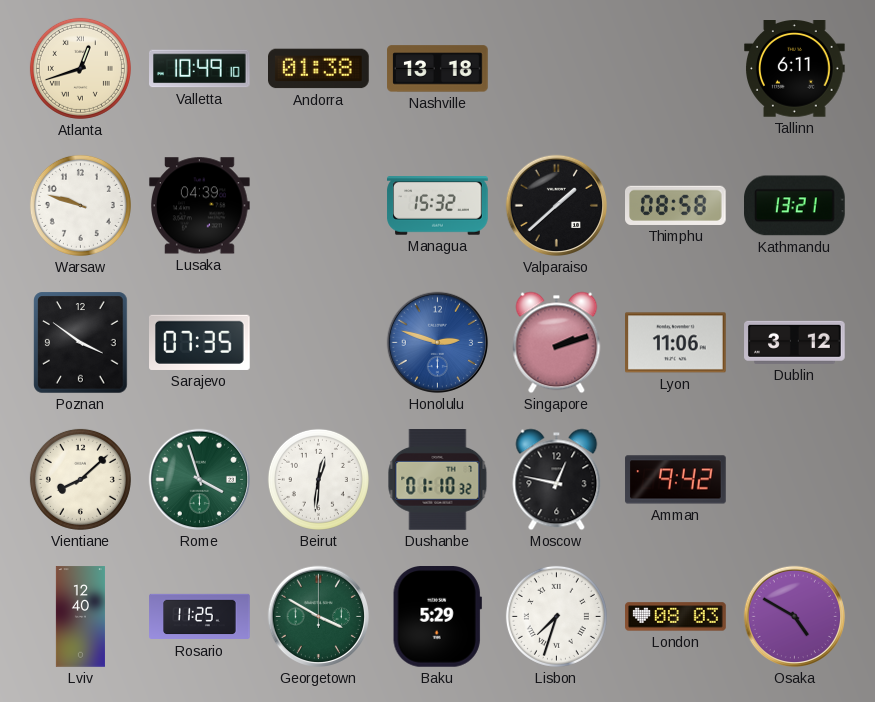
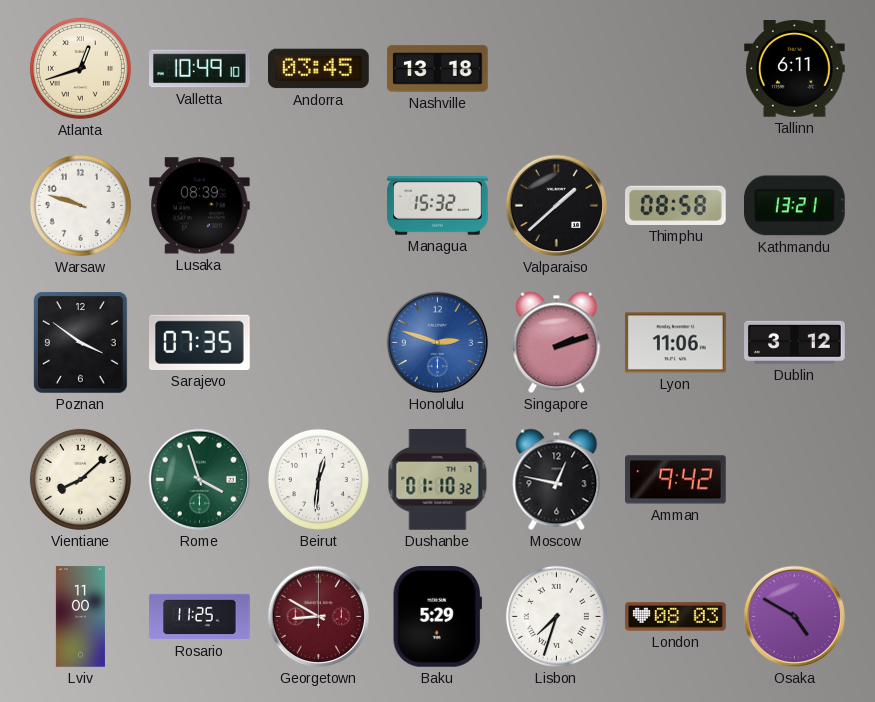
Andorra: 01:38 -> 03:45
Lusaka: 04:39 -> 08:39
Lviv: 12:40 -> 11:00
Georgetown: 3:50 -> 8:50
Georgetown dial: green -> burgundy
